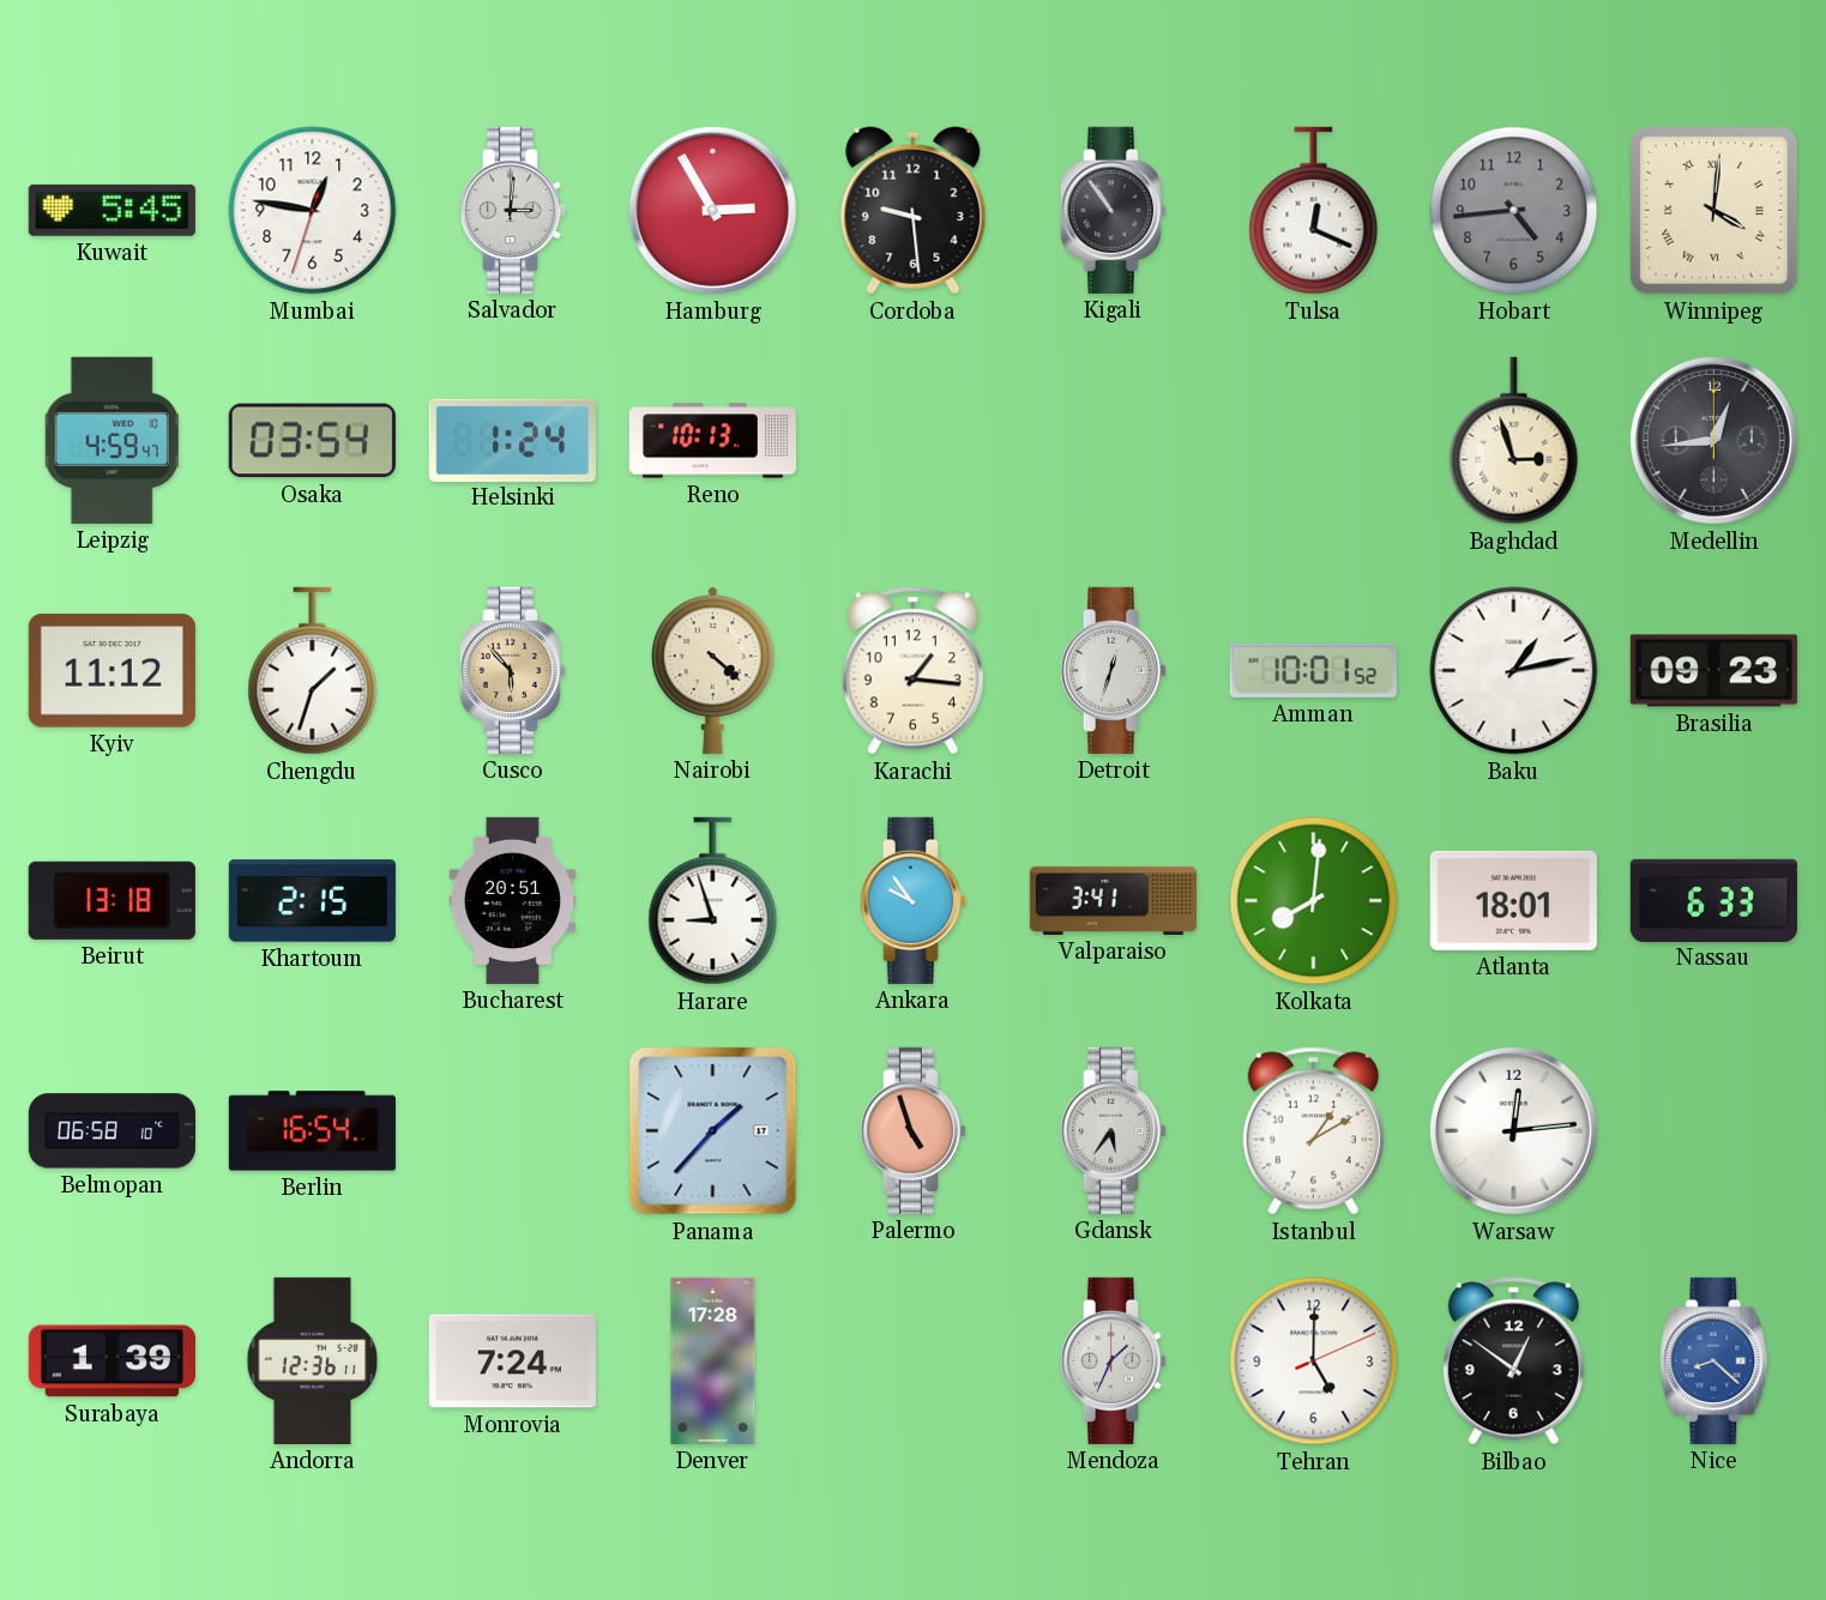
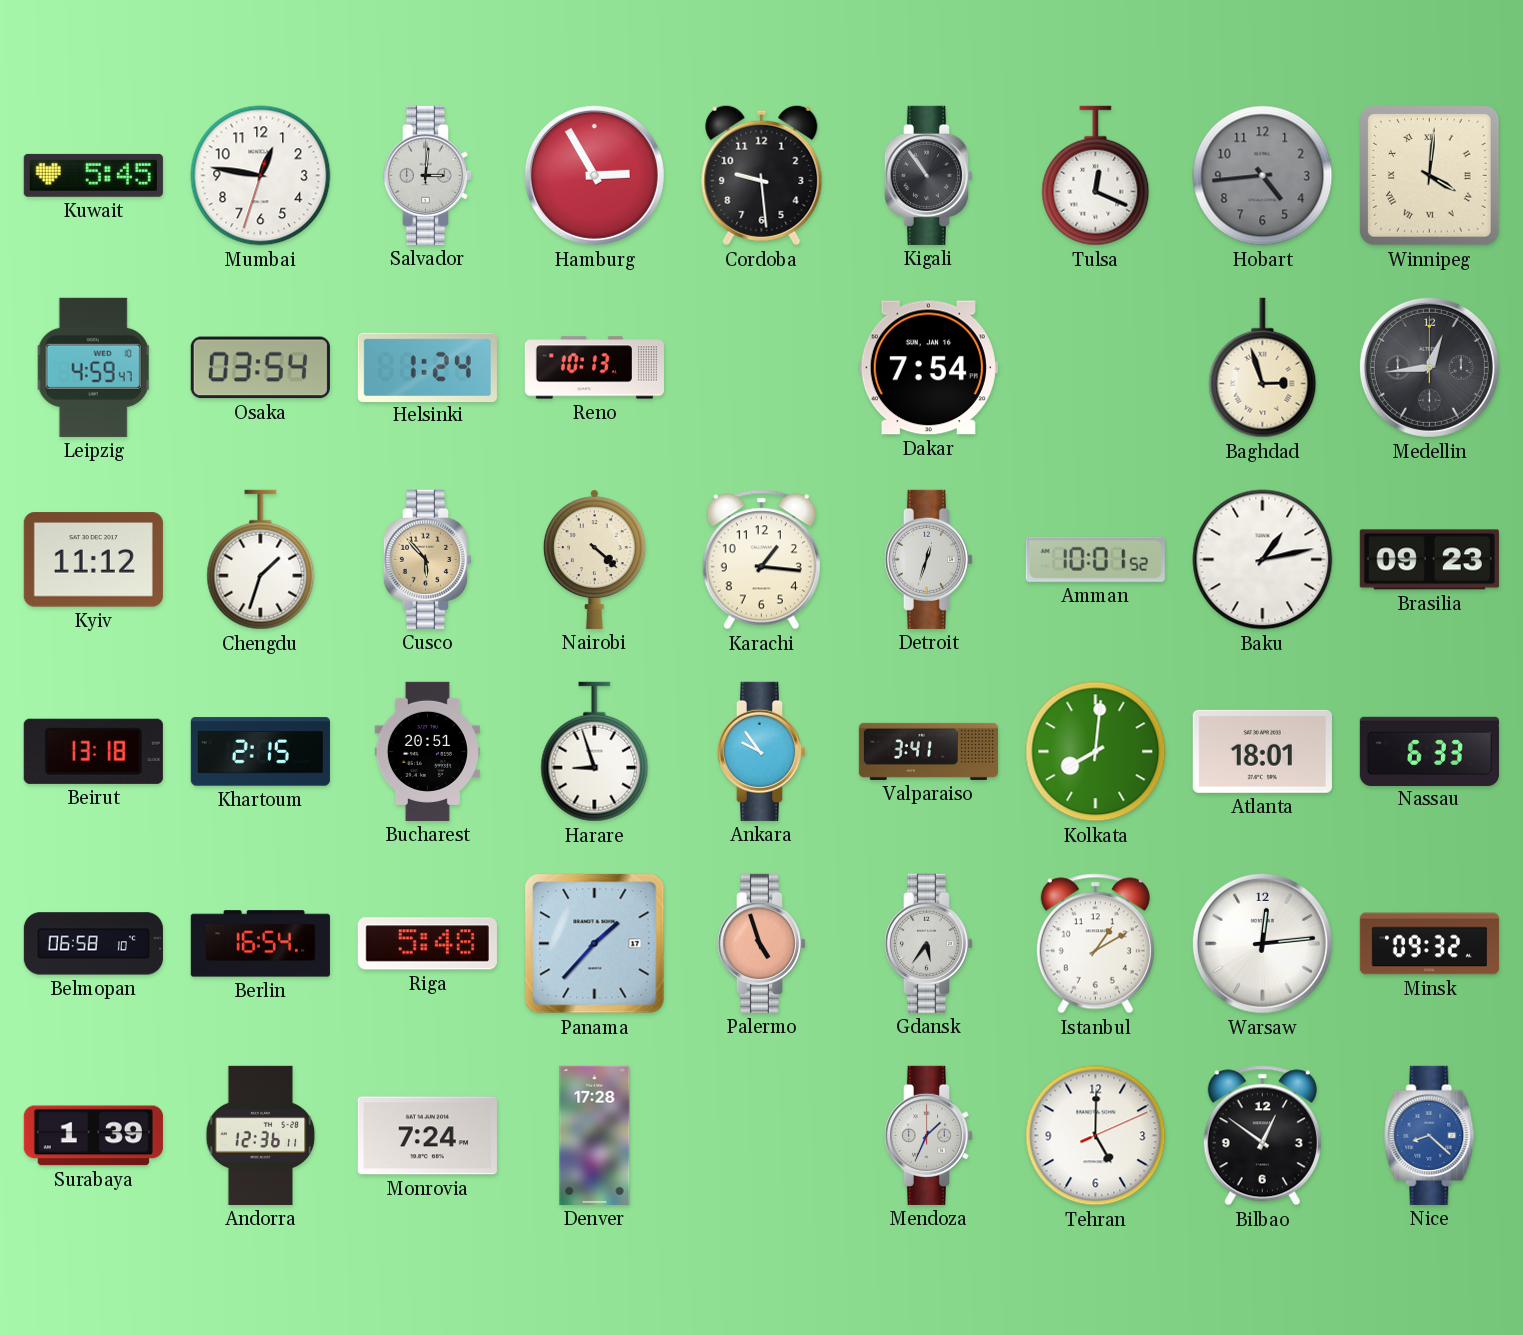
Dakar: none -> 7:54
Riga: none -> 5:48
Minsk: none -> 09:32
